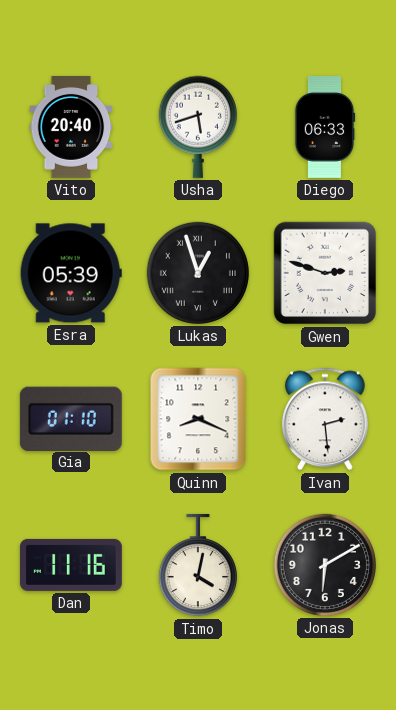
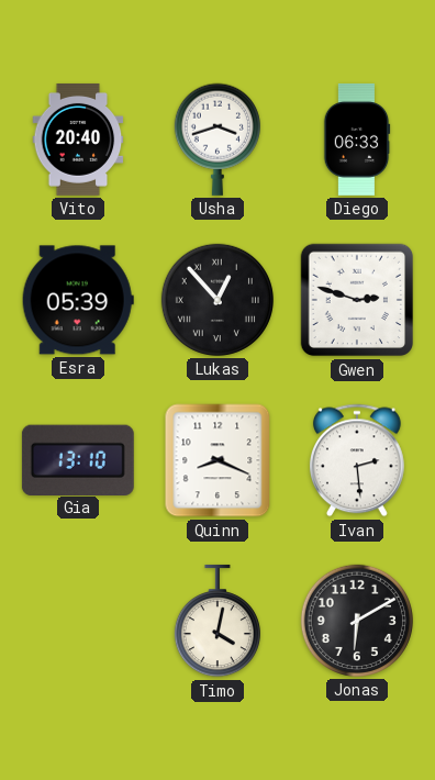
Usha: 5:42 -> 3:42
Lukas: 12:57 -> 12:53
Gia: 01:10 -> 13:10
Dan: 11:16 -> none
